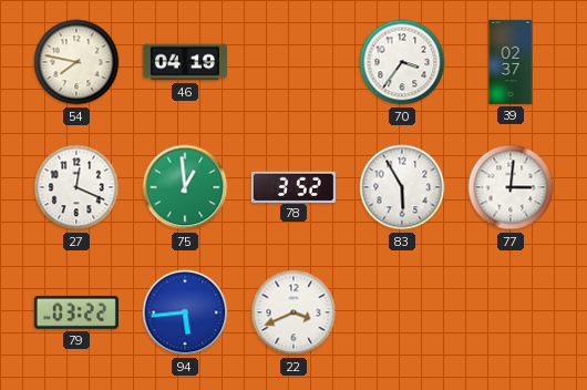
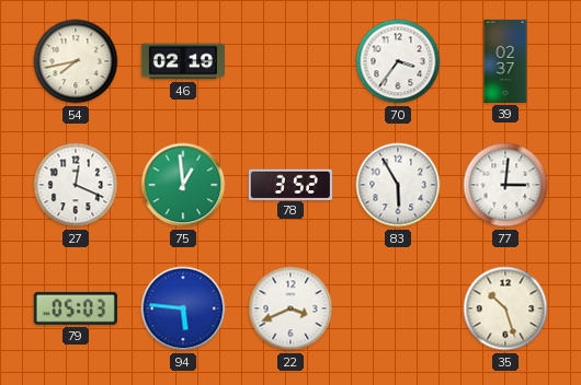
54: 7:47 -> 7:43
46: 04:19 -> 02:19
79: 03:22 -> 05:03
94: 5:44 -> 5:46
35: none -> 10:27
